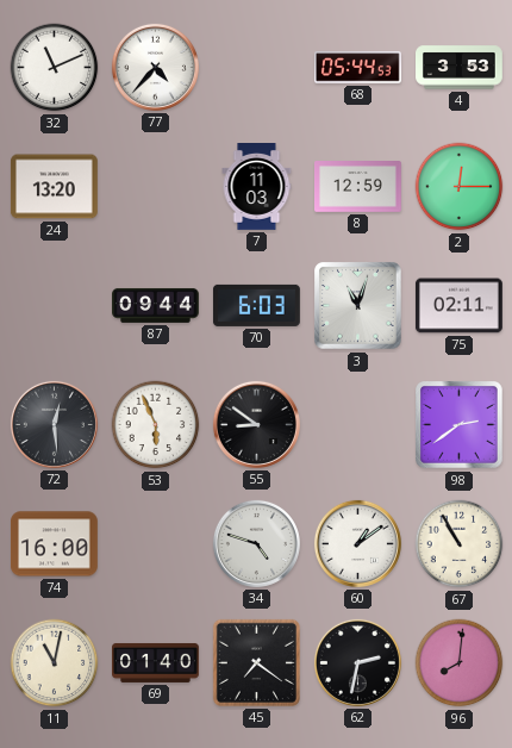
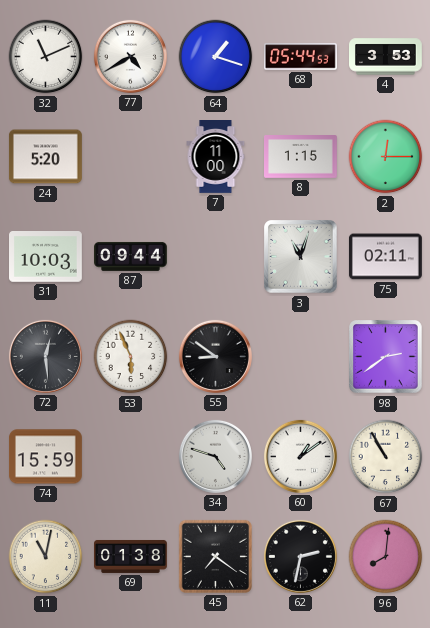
77: 4:37 -> 4:40
64: none -> 1:18
24: 13:20 -> 5:20
7: 11:03 -> 11:00
8: 12:59 -> 1:15
31: none -> 10:03
70: 6:03 -> none
74: 16:00 -> 15:59
69: 01:40 -> 01:38
